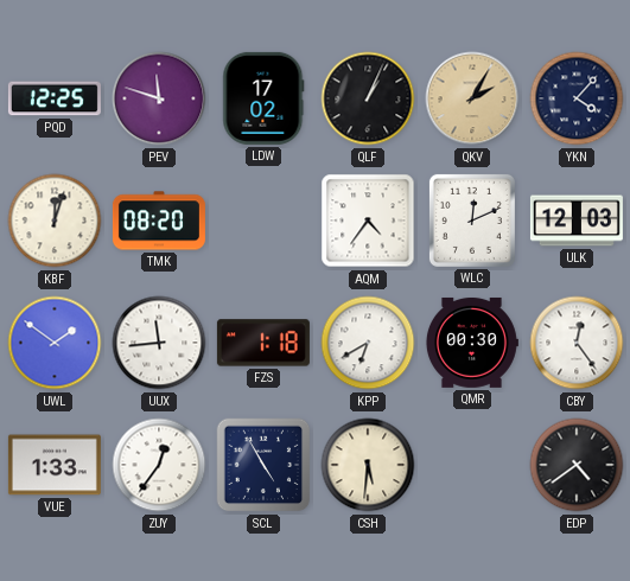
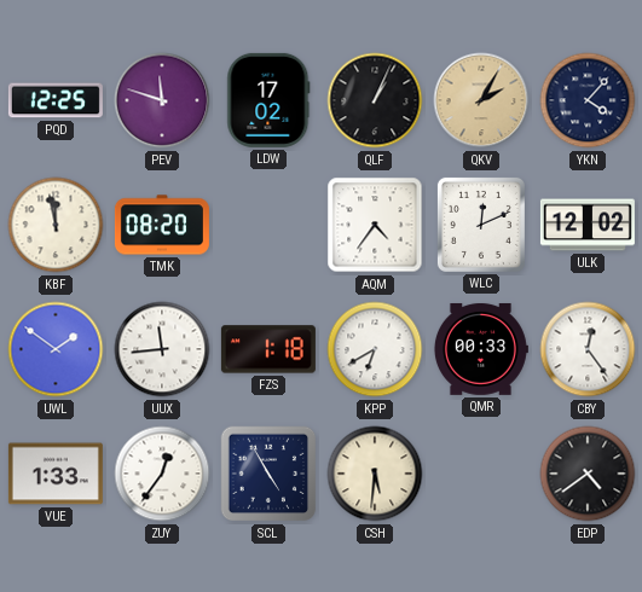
KBF: 12:03 -> 11:58
ULK: 12:03 -> 12:02
QMR: 00:30 -> 00:33
